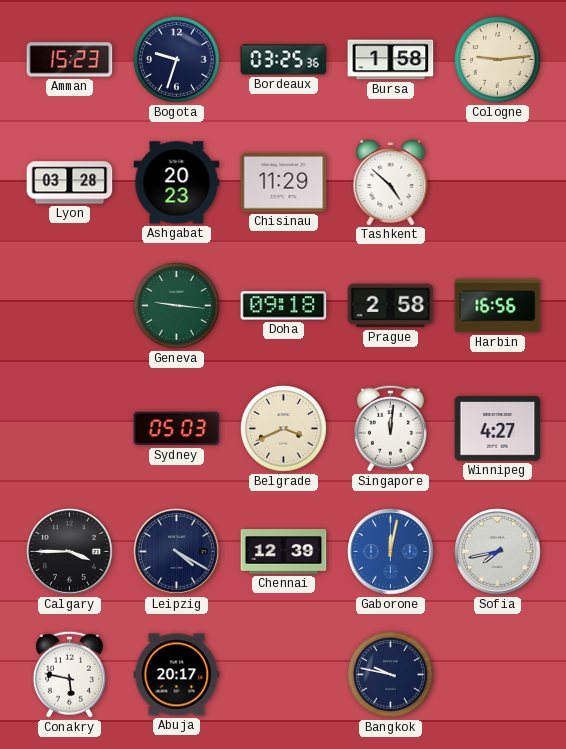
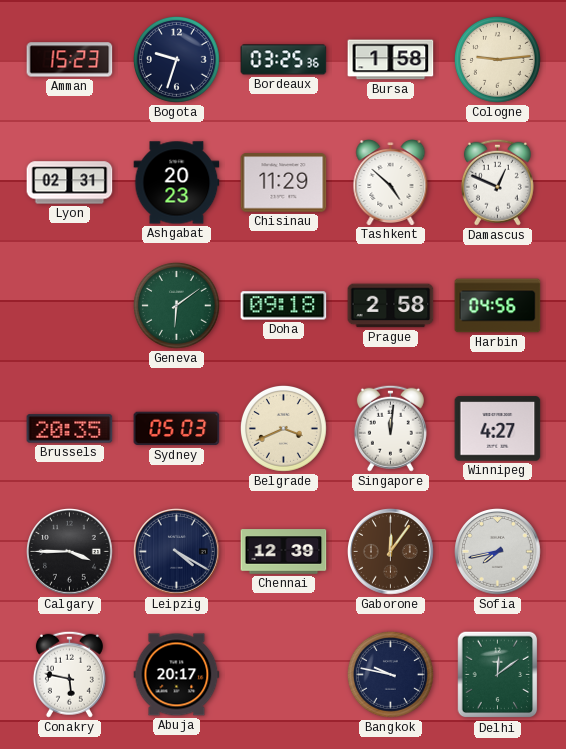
Lyon: 03:28 -> 02:31
Damascus: none -> 12:49
Geneva: 9:16 -> 6:09
Harbin: 16:56 -> 04:56
Brussels: none -> 20:35
Gaborone: 12:02 -> 12:06
Gaborone dial: blue -> brown
Delhi: none -> 12:09
